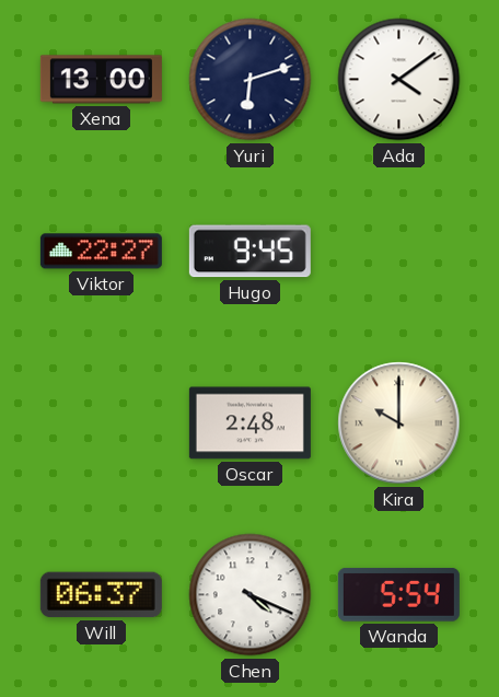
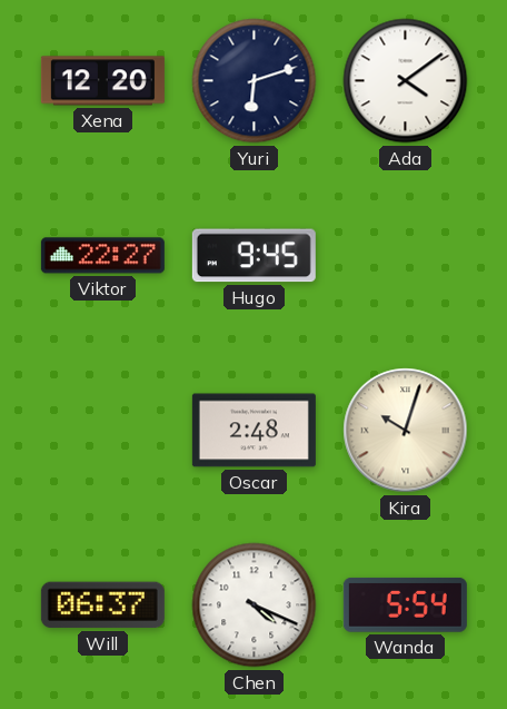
Xena: 13:00 -> 12:20
Kira: 10:00 -> 10:03
